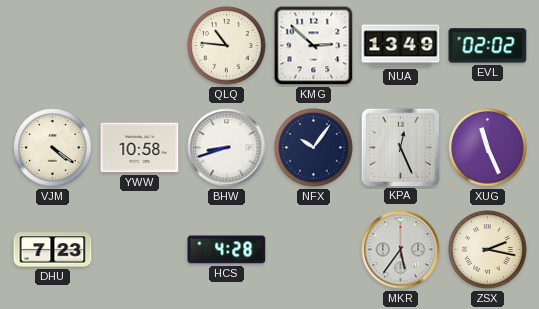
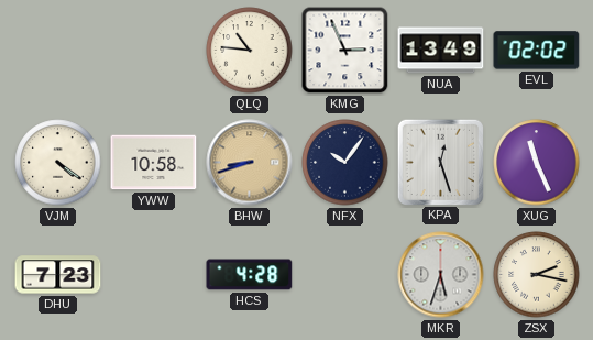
KMG: 2:52 -> 2:56
BHW dial: white -> champagne
KPA: 12:26 -> 12:27
MKR: 5:36 -> 5:33
